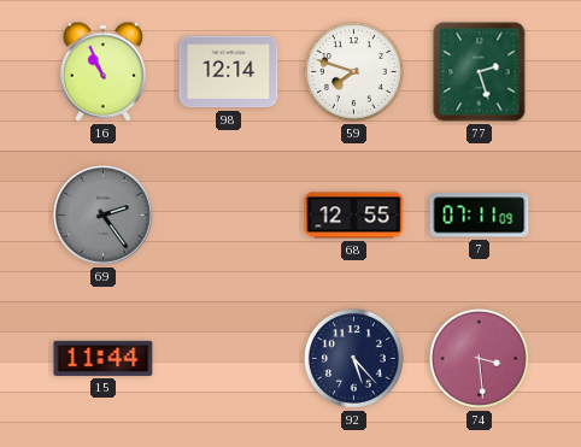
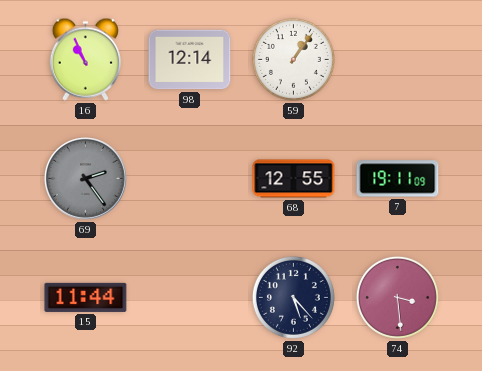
59: 7:48 -> 1:06
77: 2:27 -> none
7: 07:11 -> 19:11
